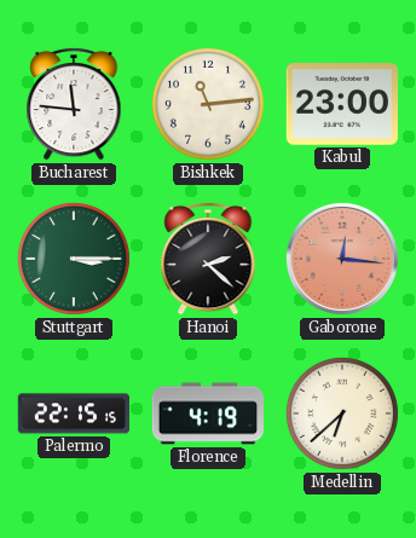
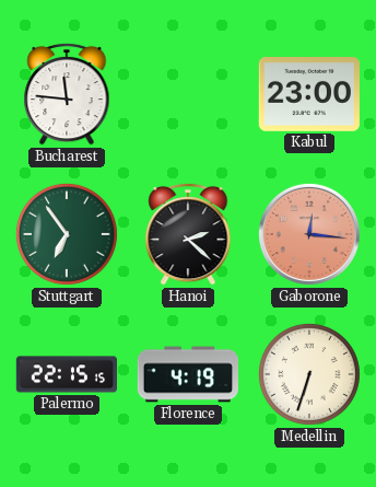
Bishkek: 11:14 -> none
Stuttgart: 3:15 -> 6:54
Medellin: 6:38 -> 6:33
